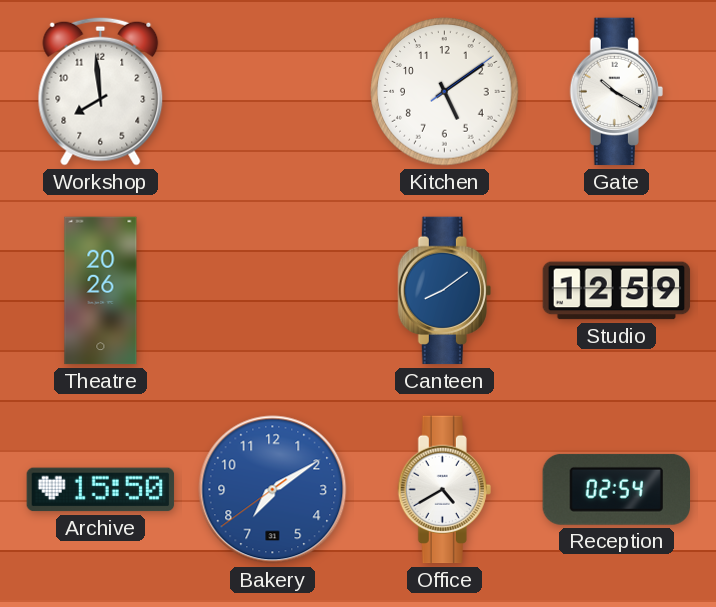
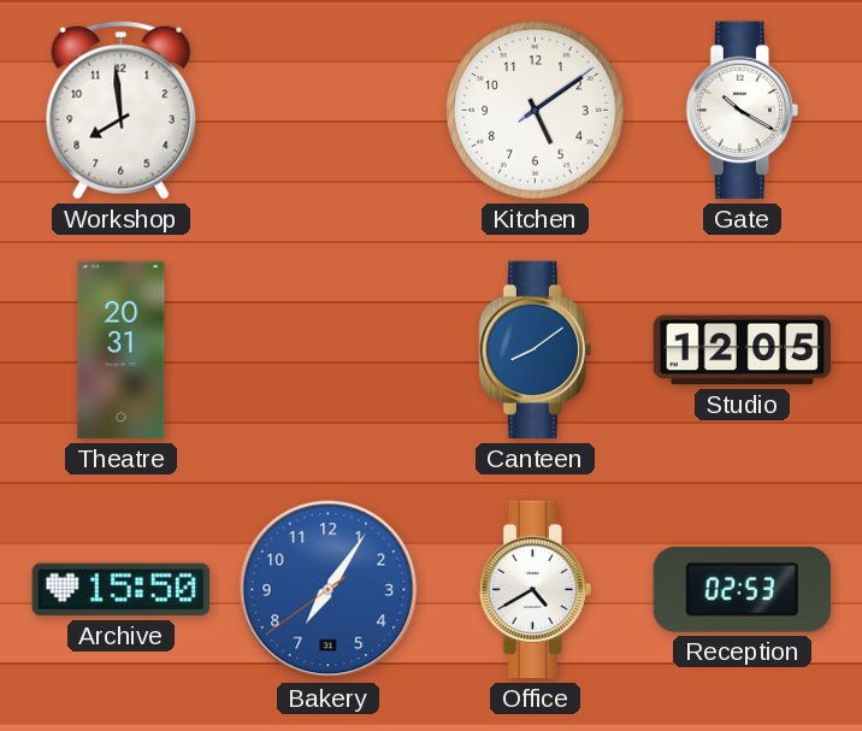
Theatre: 20:26 -> 20:31
Studio: 12:59 -> 12:05
Bakery: 7:09 -> 7:05
Reception: 02:54 -> 02:53
